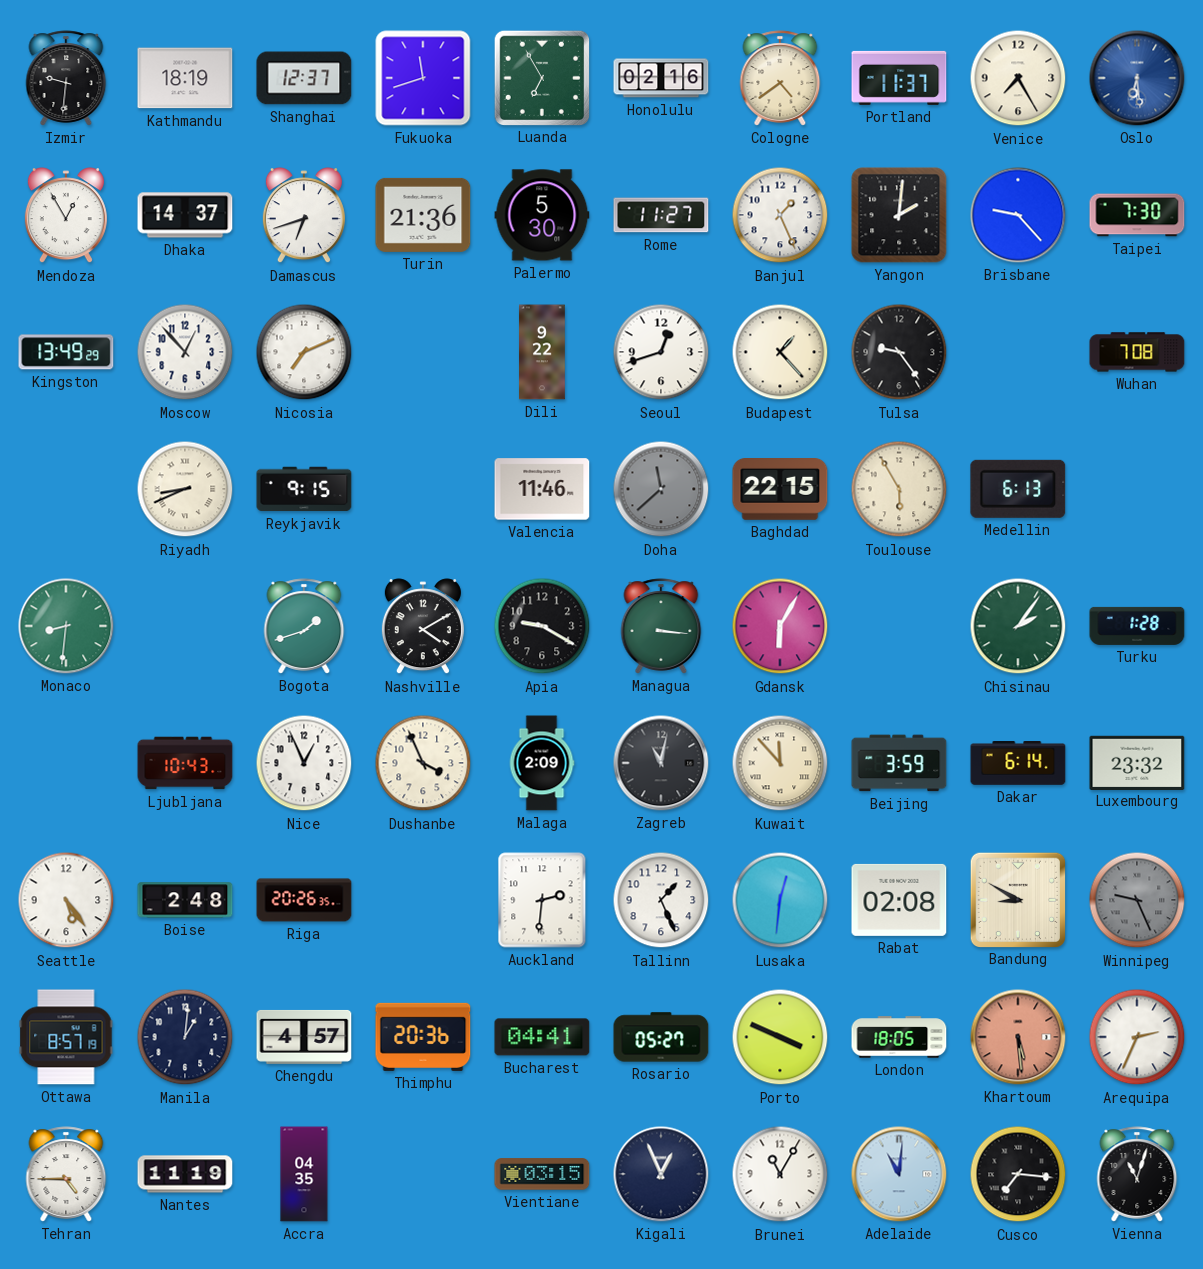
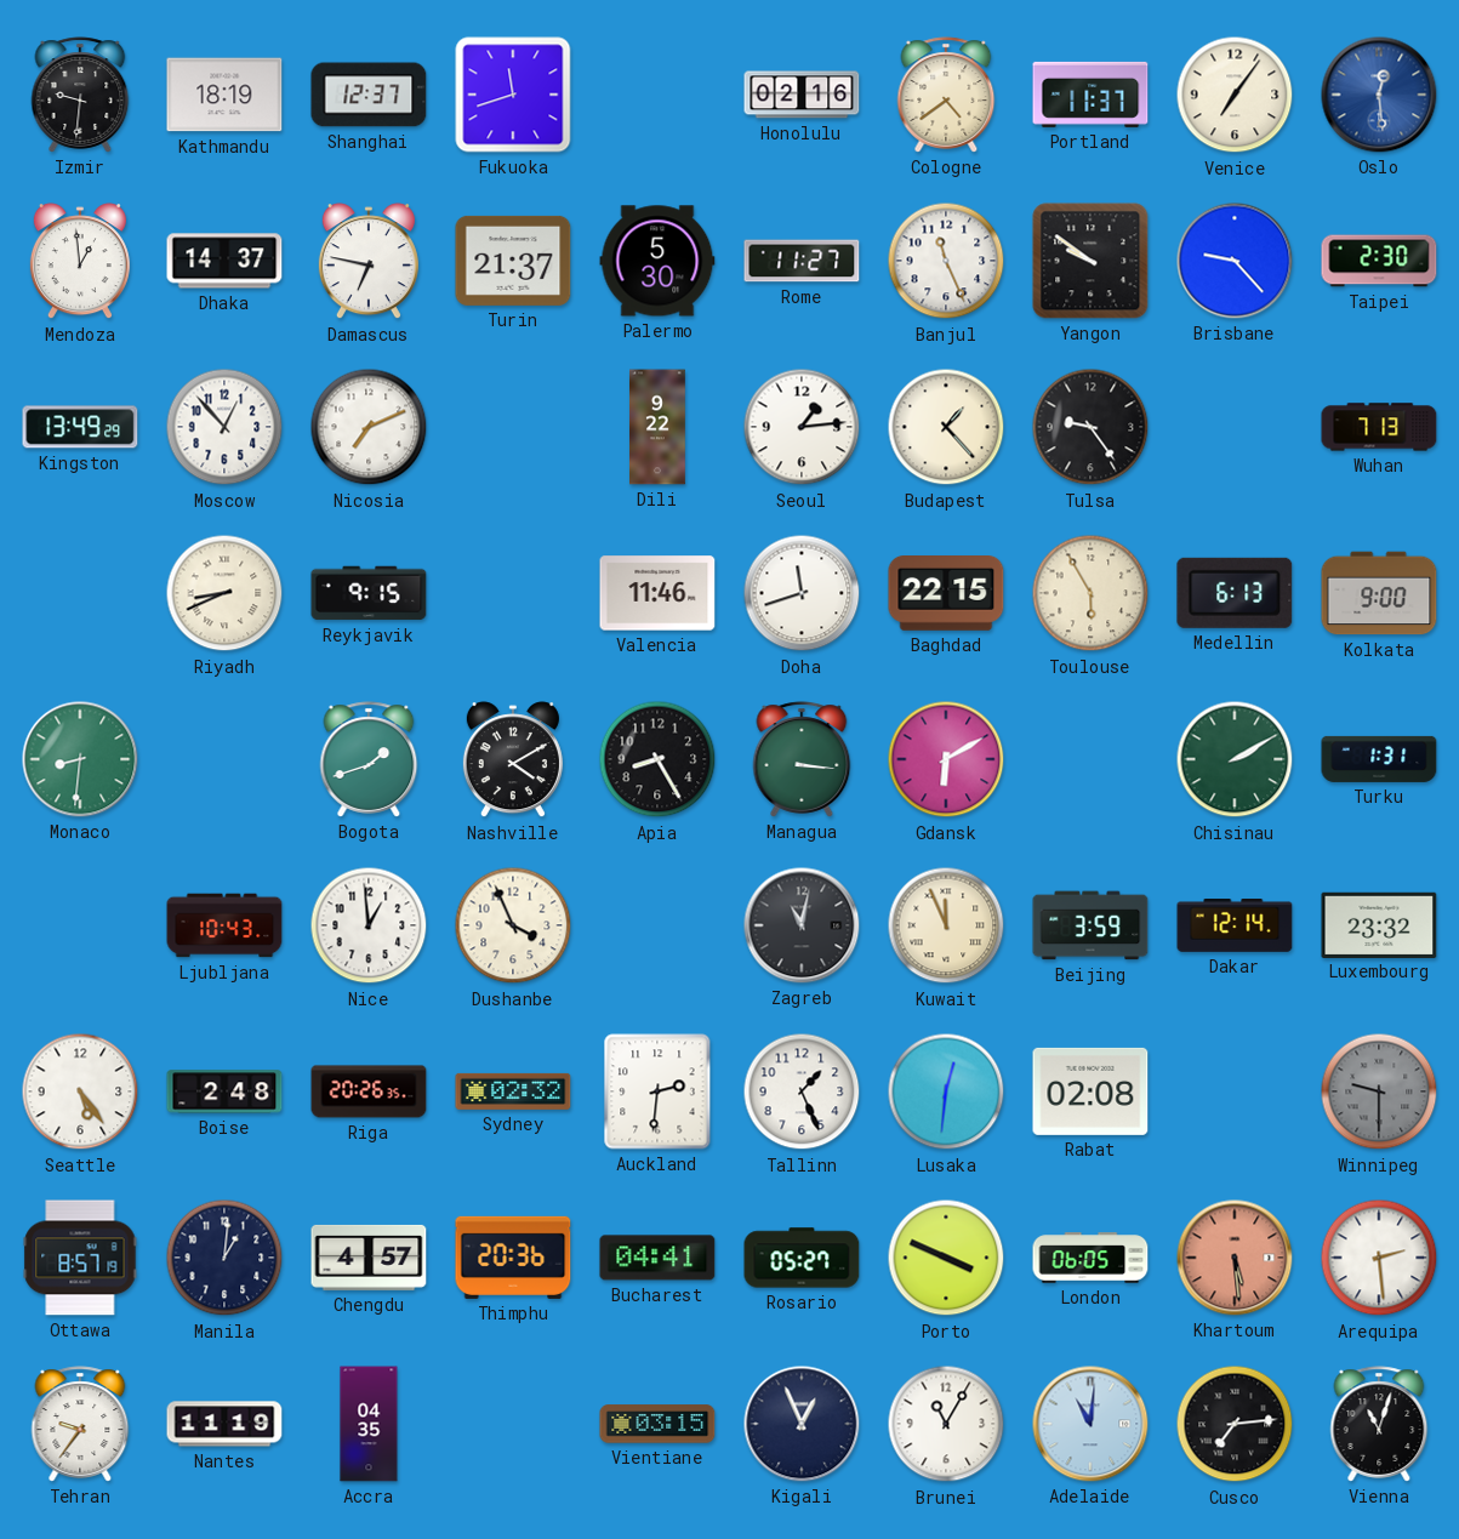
Luanda: 6:55 -> none
Venice: 7:25 -> 7:06
Oslo: 6:29 -> 12:29
Mendoza: 12:55 -> 12:59
Damascus: 6:42 -> 6:47
Turin: 21:36 -> 21:37
Banjul: 1:26 -> 11:26
Yangon: 2:01 -> 9:51
Taipei: 7:30 -> 2:30
Seoul: 12:42 -> 1:14
Wuhan: 7:08 -> 7:13
Doha: 11:38 -> 11:42
Doha dial: grey -> white
Kolkata: none -> 9:00
Apia: 9:20 -> 8:25
Gdansk: 6:05 -> 6:10
Chisinau: 2:06 -> 2:10
Turku: 1:28 -> 1:31
Nice: 12:56 -> 12:59
Malaga: 2:09 -> none
Kuwait: 11:53 -> 11:56
Dakar: 6:14 -> 12:14
Sydney: none -> 02:32
Bandung: 8:50 -> none
Winnipeg: 9:26 -> 9:30
London: 18:05 -> 06:05
Arequipa: 2:34 -> 2:29
Tehran: 4:45 -> 9:36
Cusco: 7:16 -> 7:14
